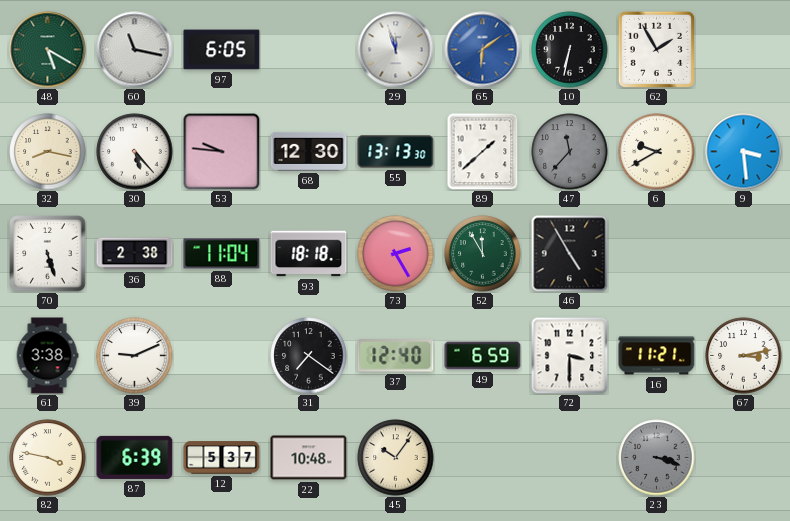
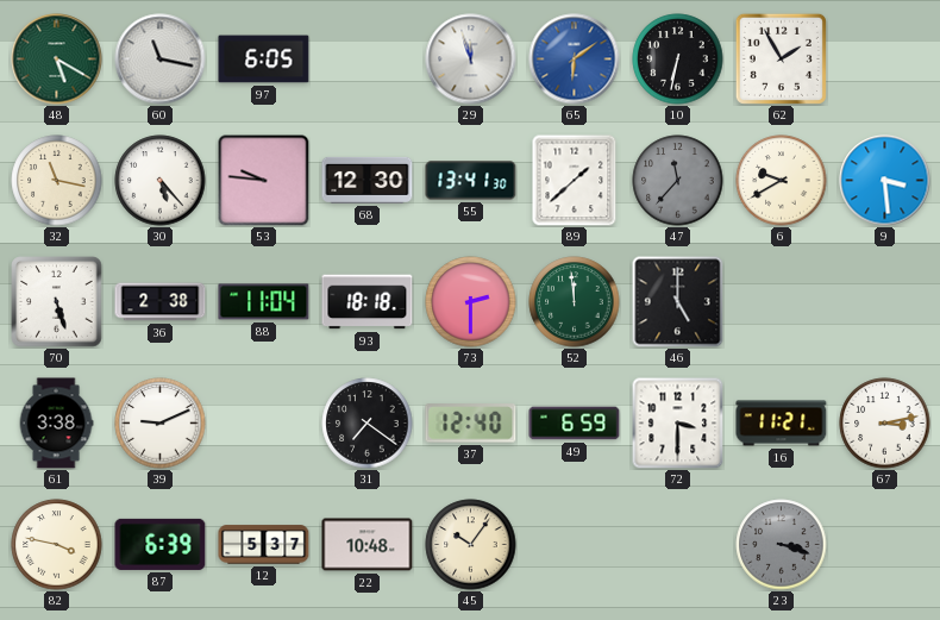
32: 8:17 -> 11:17
55: 13:13 -> 13:41
73: 2:25 -> 2:30
52: 11:55 -> 11:59
46: 4:55 -> 5:00
